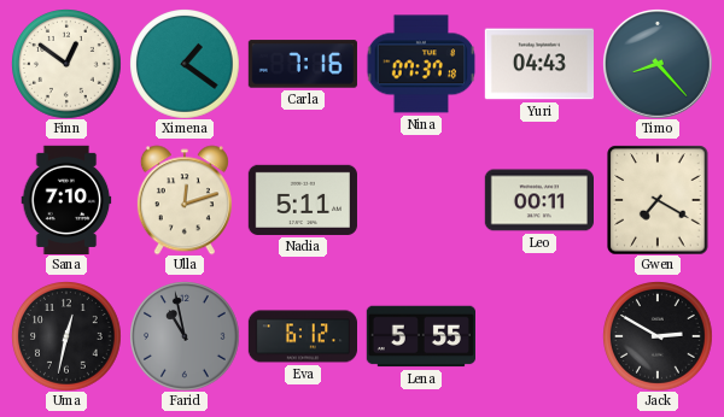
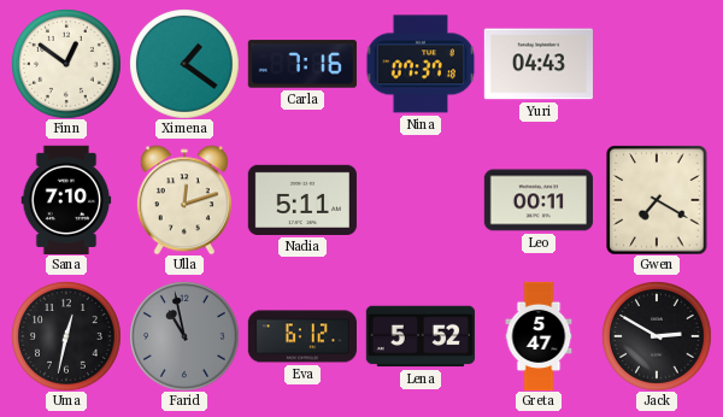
Timo: 8:23 -> none
Lena: 5:55 -> 5:52
Greta: none -> 5:47
